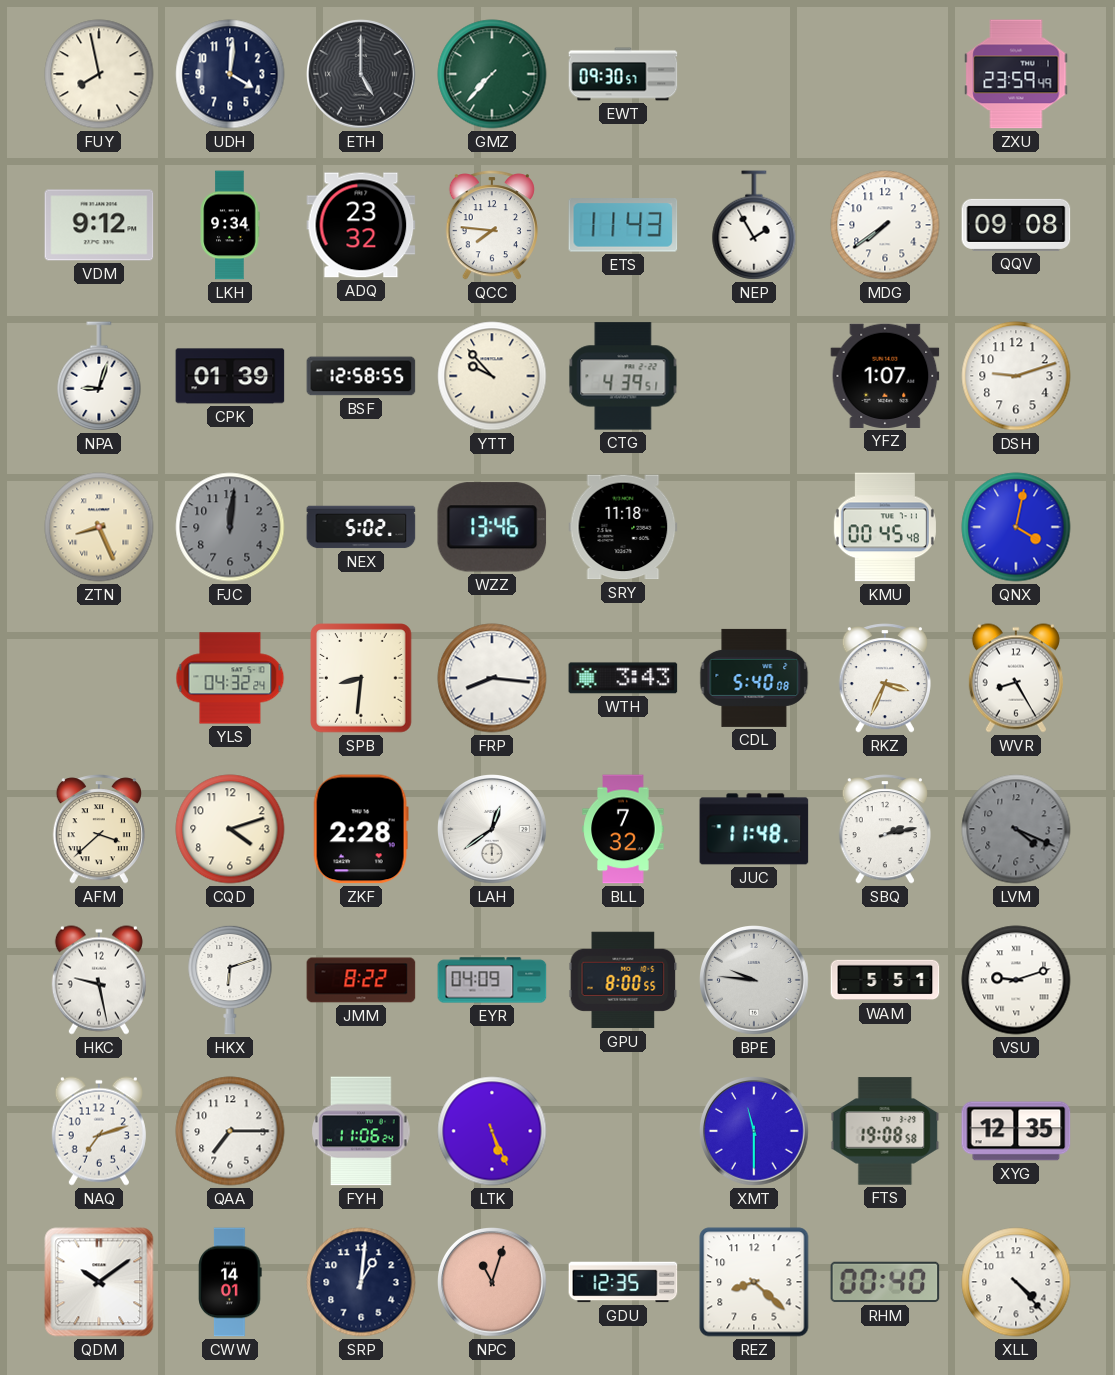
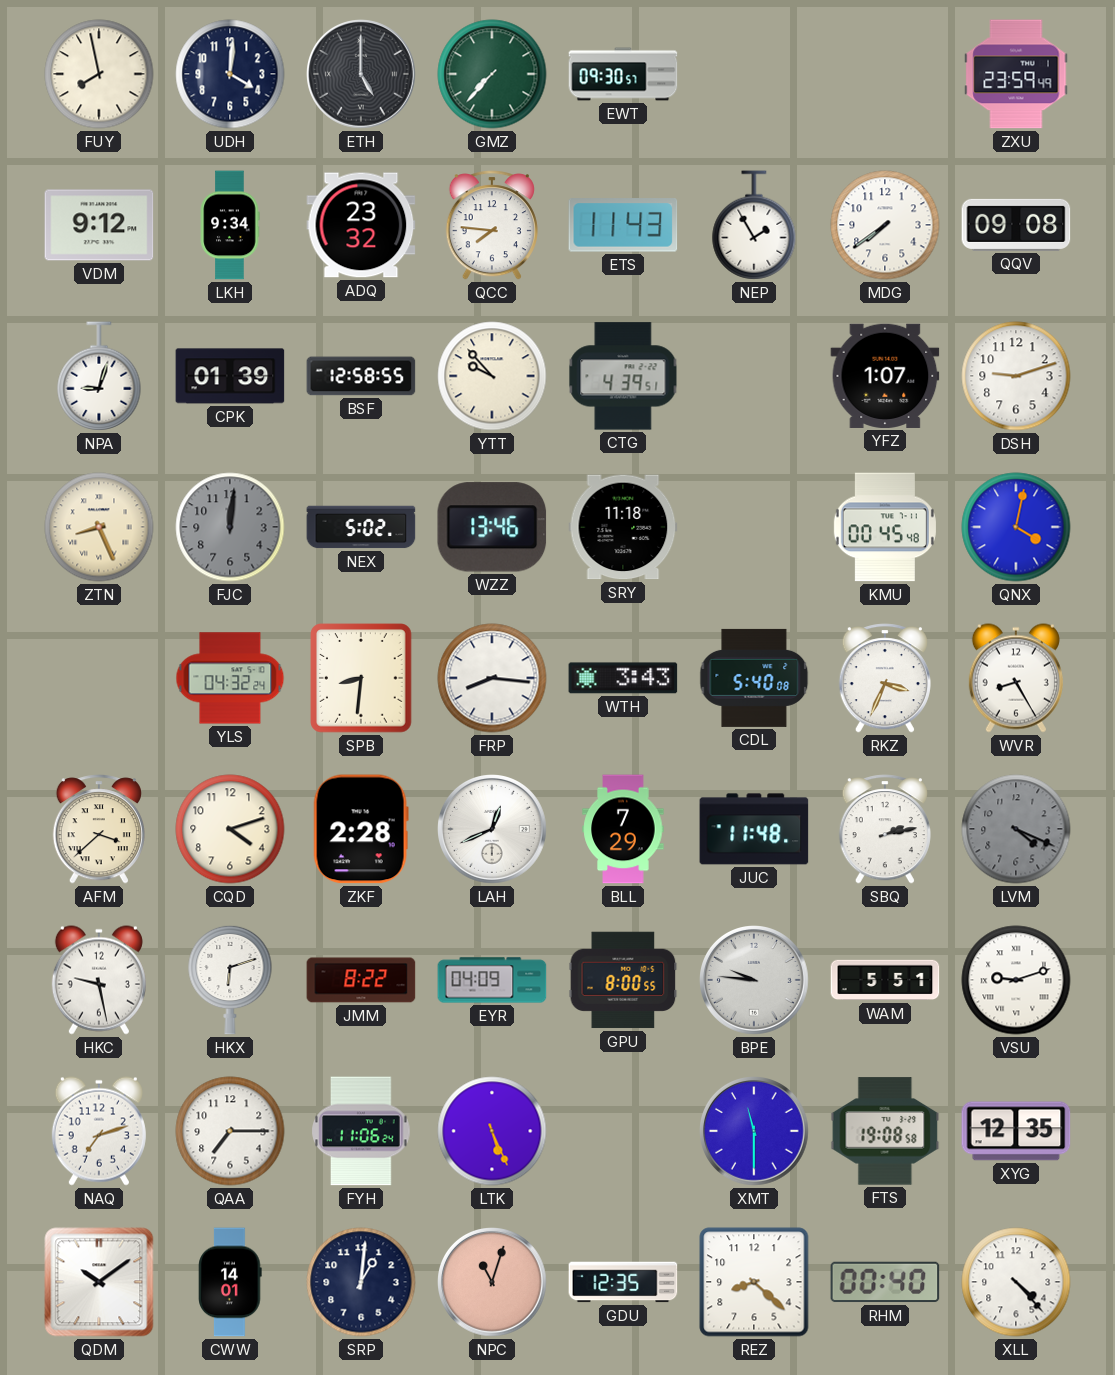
LAH: 12:39 -> 12:41
BLL: 7:32 -> 7:29
